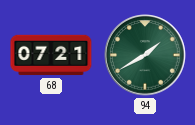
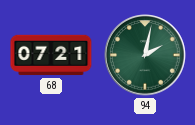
94: 1:40 -> 2:02
